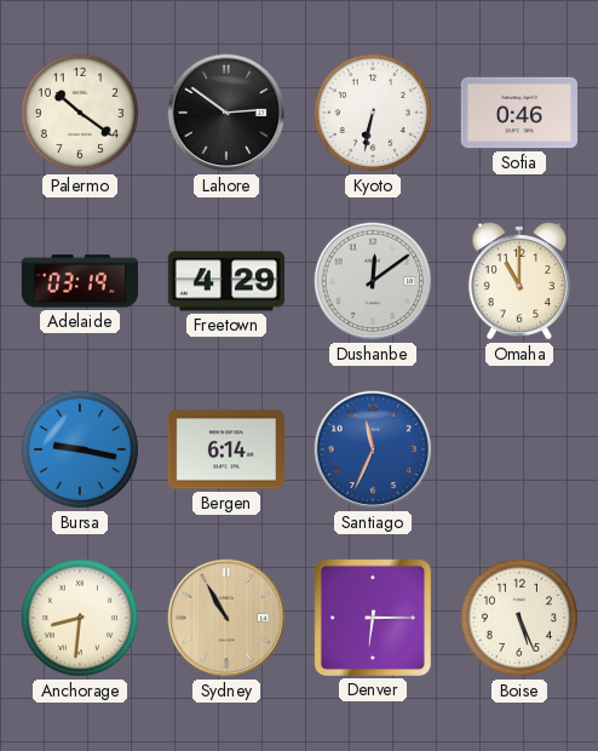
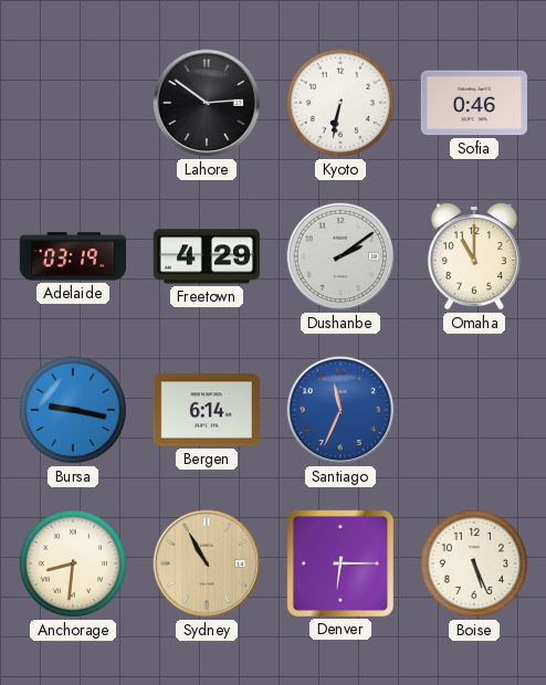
Palermo: 10:21 -> none
Dushanbe: 12:09 -> 2:09
